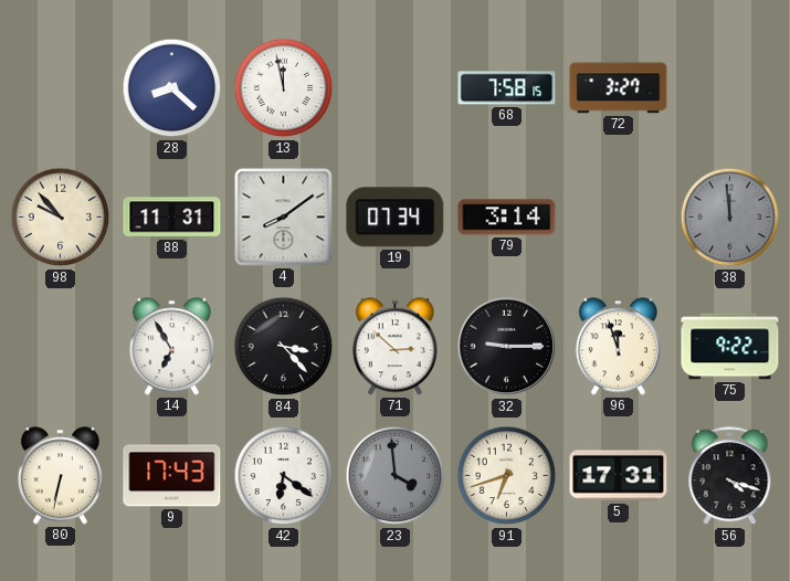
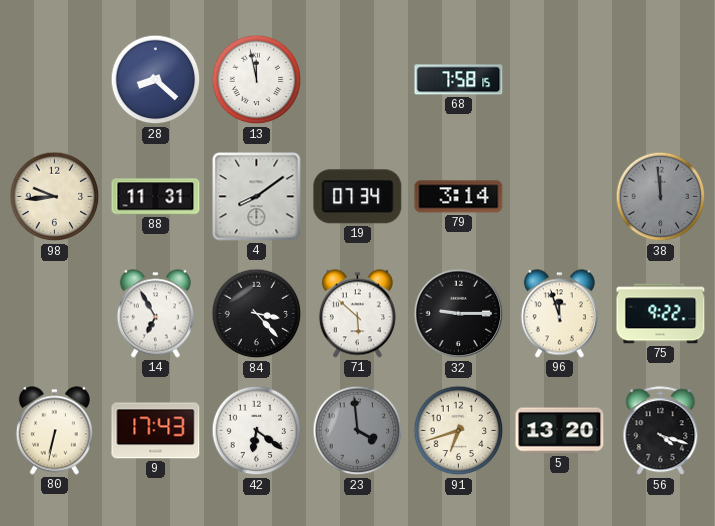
72: 3:27 -> none
98: 9:53 -> 9:44
71: 2:52 -> 5:52
5: 17:31 -> 13:20
